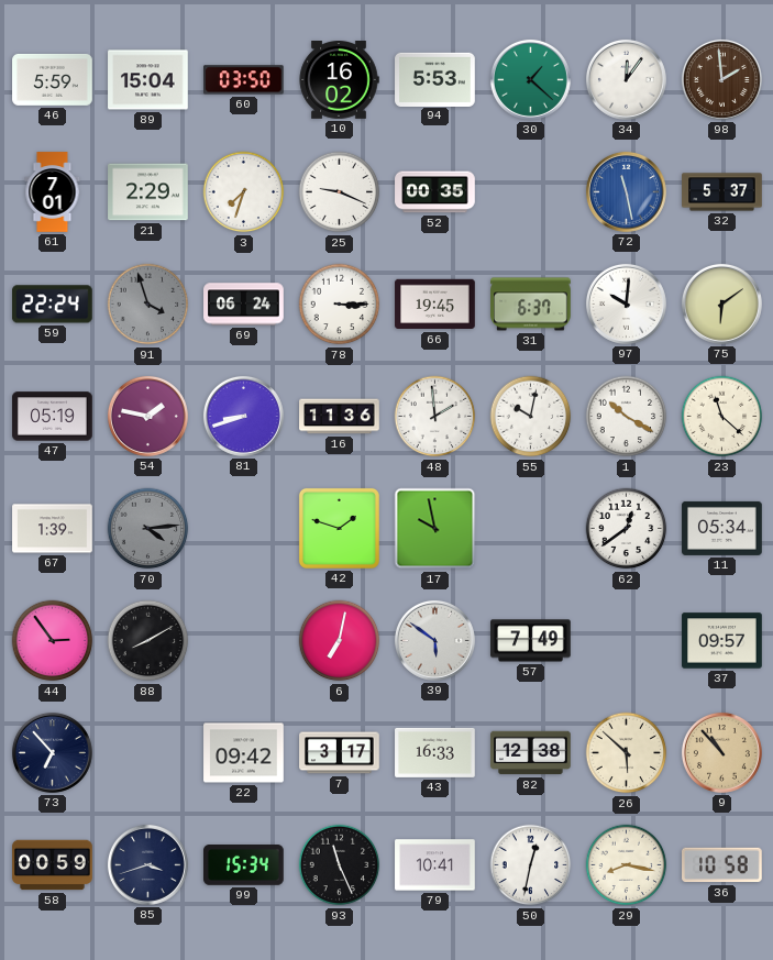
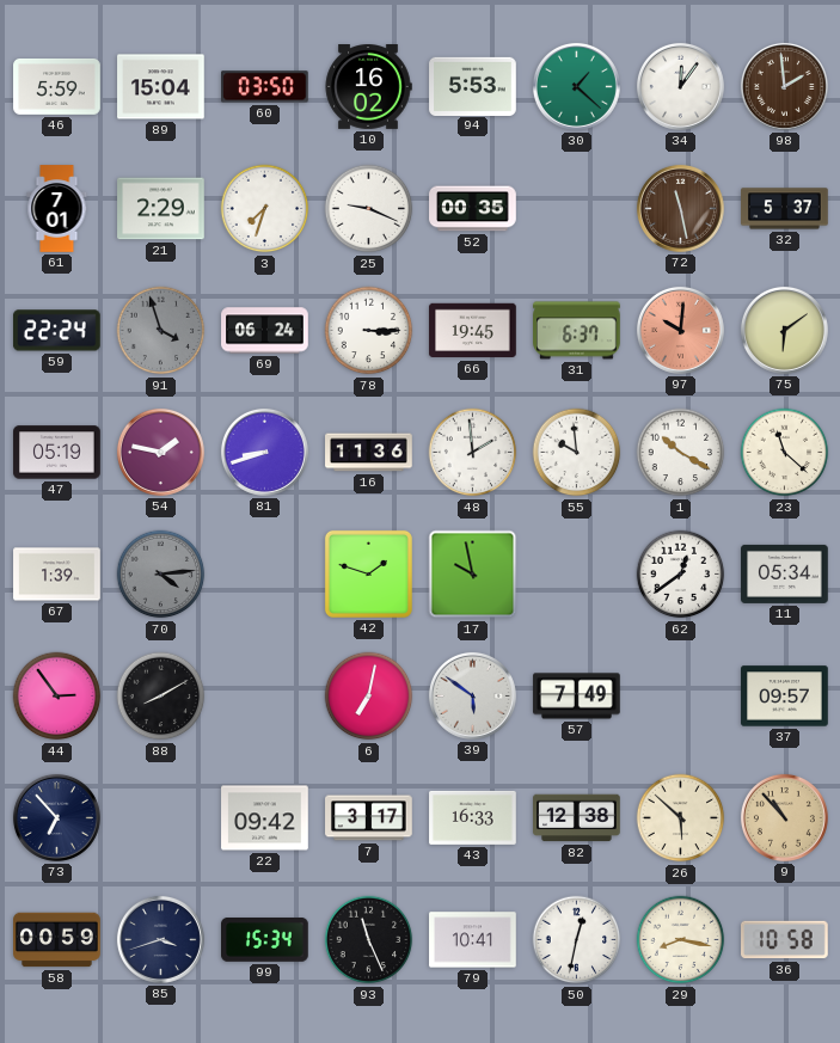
72 dial: blue -> brown
97 dial: white -> salmon
55: 10:02 -> 9:59
